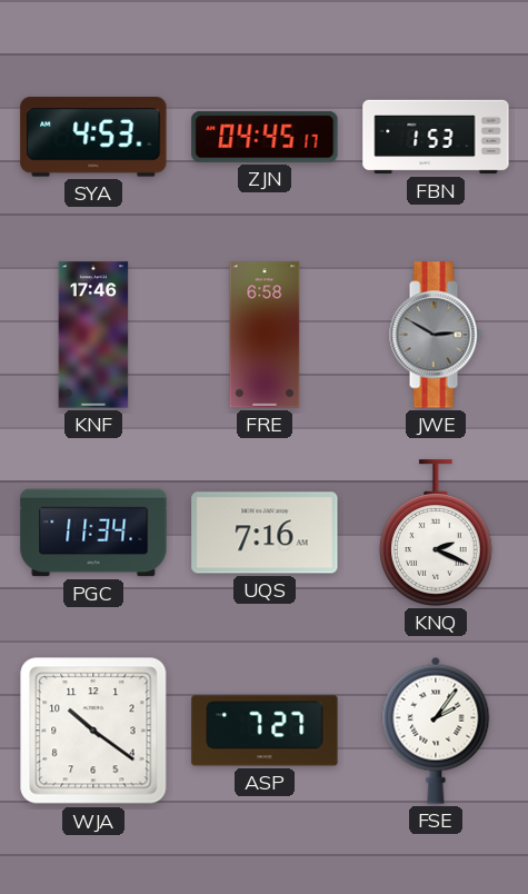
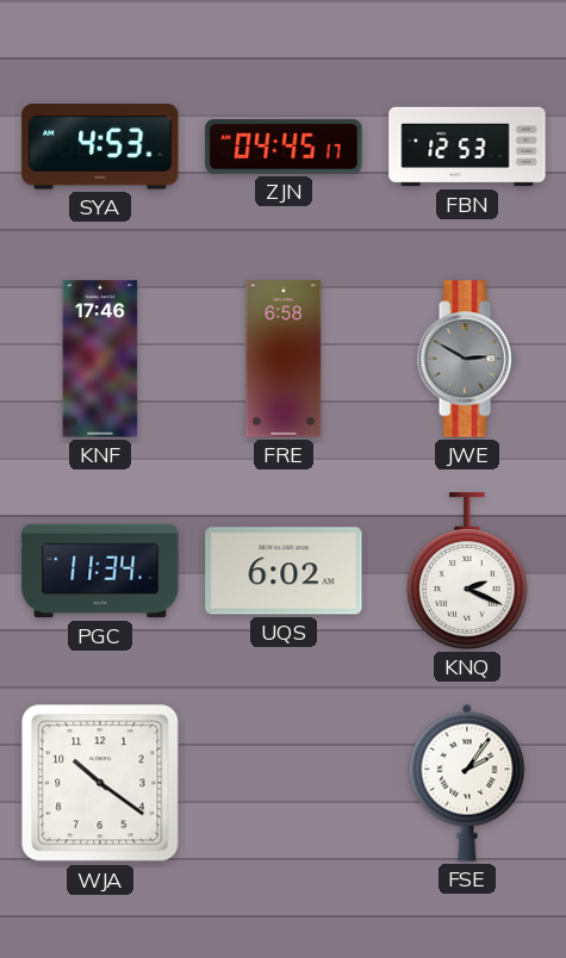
FBN: 1:53 -> 12:53
UQS: 7:16 -> 6:02
ASP: 7:27 -> none
